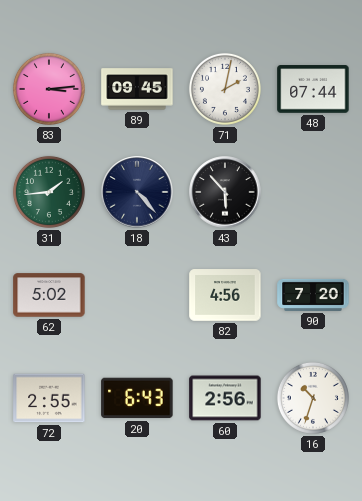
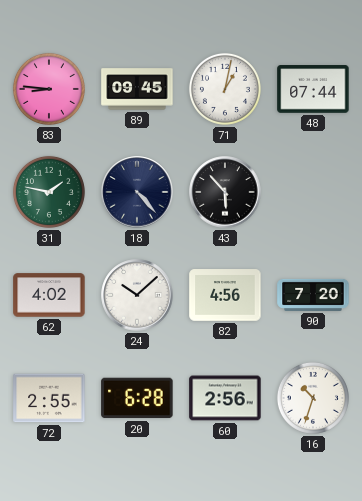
83: 3:14 -> 8:46
71: 2:02 -> 1:02
31: 1:44 -> 1:47
62: 5:02 -> 4:02
24: none -> 10:08
20: 6:43 -> 6:28
